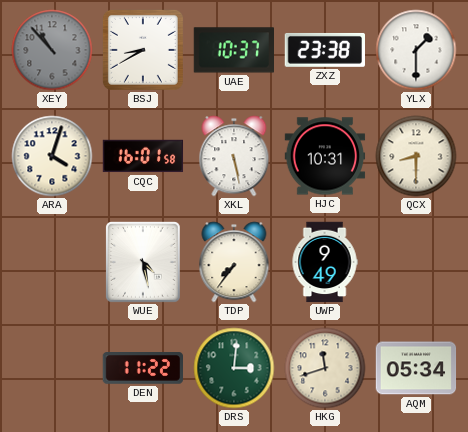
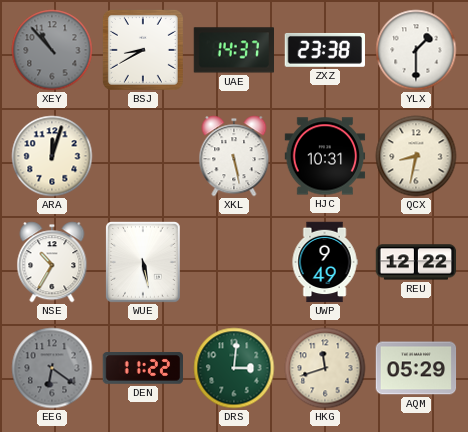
UAE: 10:37 -> 14:37
ARA: 4:03 -> 12:03
CQC: 16:01 -> none
QCX: 8:30 -> 8:32
NSE: none -> 10:35
WUE: 4:28 -> 5:28
TDP: 7:36 -> none
REU: none -> 12:22
EEG: none -> 6:21
AQM: 05:34 -> 05:29
